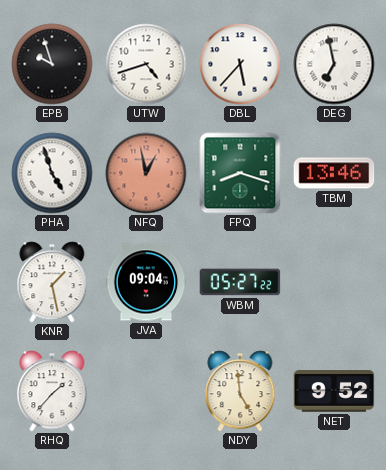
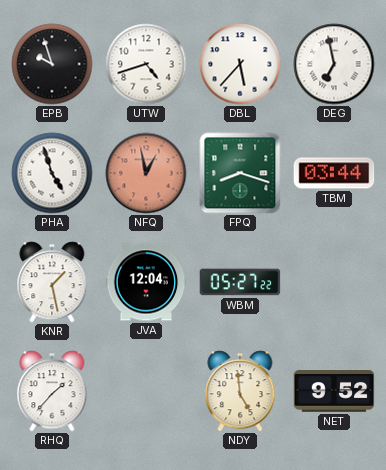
TBM: 13:46 -> 03:44
JVA: 09:04 -> 12:04
